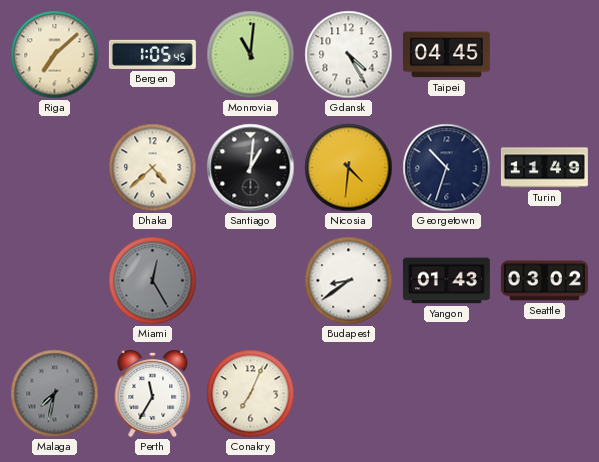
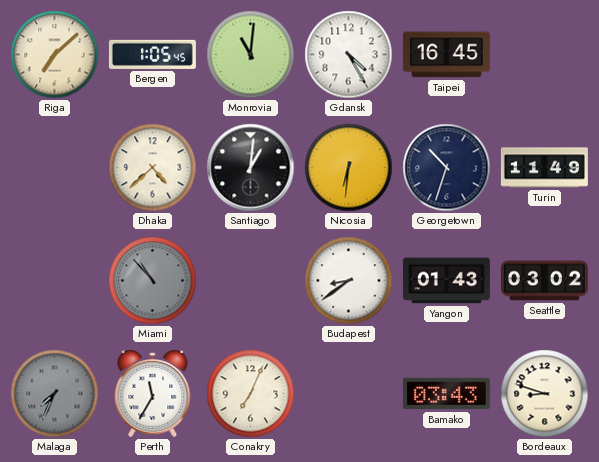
Taipei: 04:45 -> 16:45
Nicosia: 4:31 -> 6:31
Miami: 12:25 -> 10:53
Malaga: 7:32 -> 7:34
Bamako: none -> 03:43
Bordeaux: none -> 8:48
